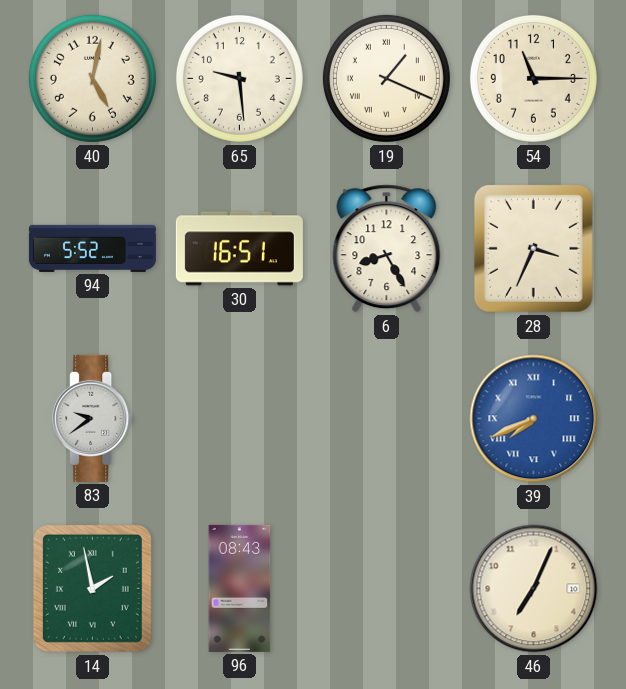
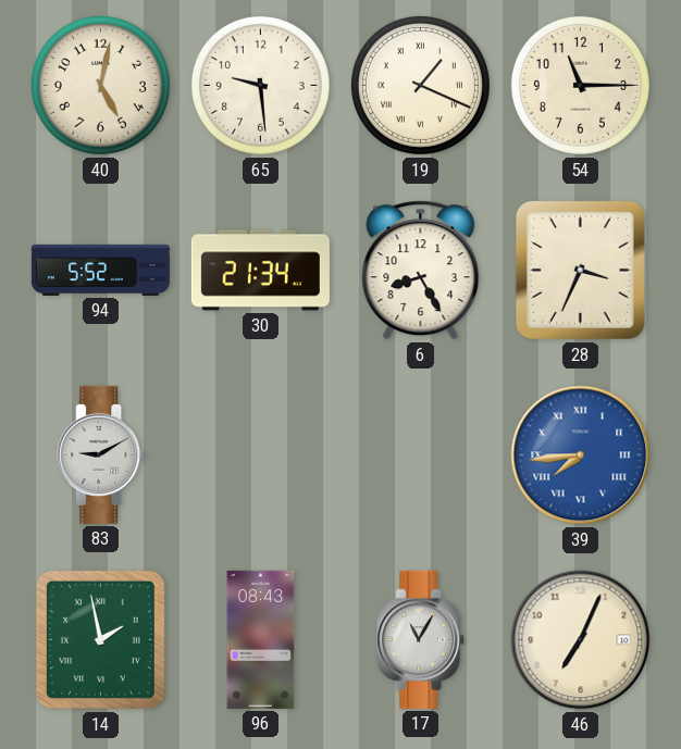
30: 16:51 -> 21:34
83: 9:39 -> 9:10
39: 7:41 -> 7:44
17: none -> 11:05
